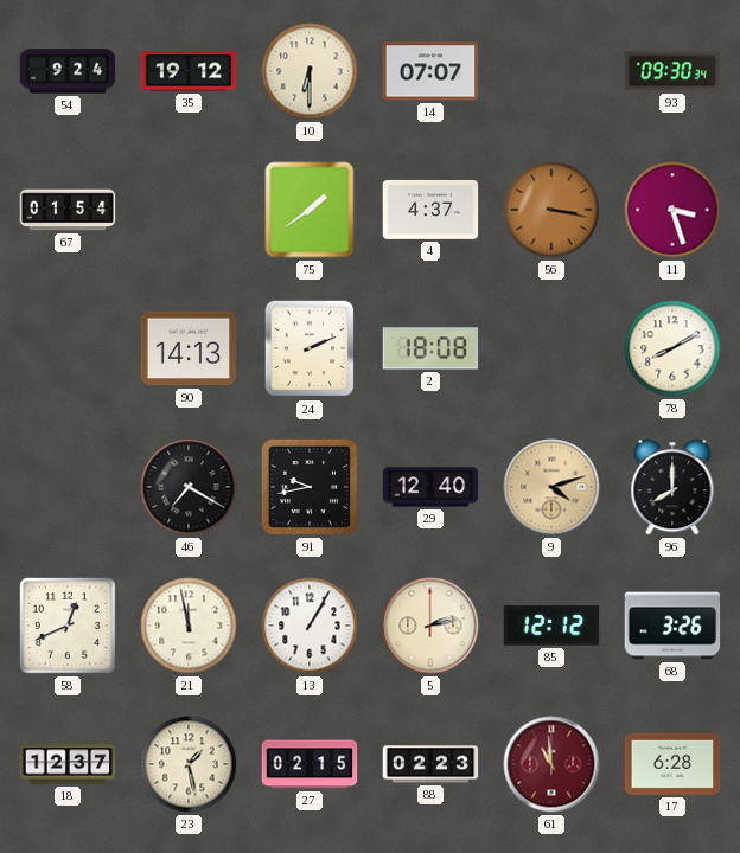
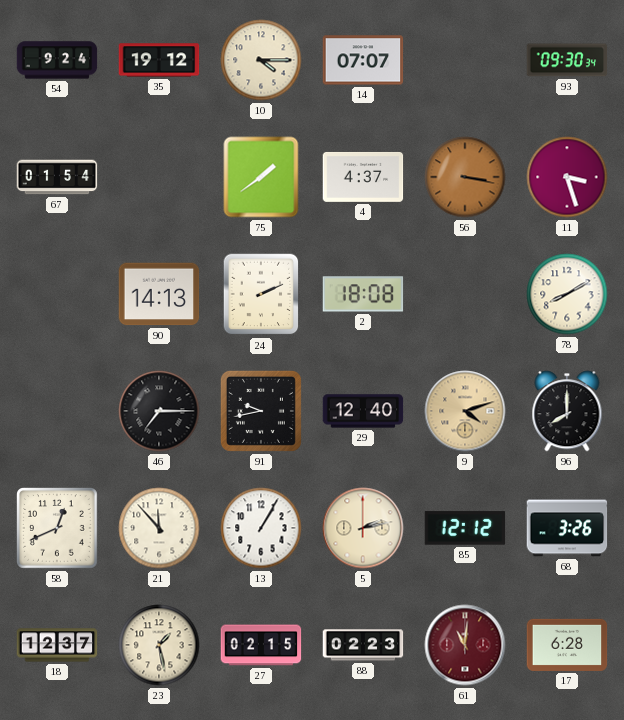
10: 6:30 -> 4:15
46: 7:20 -> 7:15
21: 11:58 -> 11:53
61: 10:59 -> 11:01
